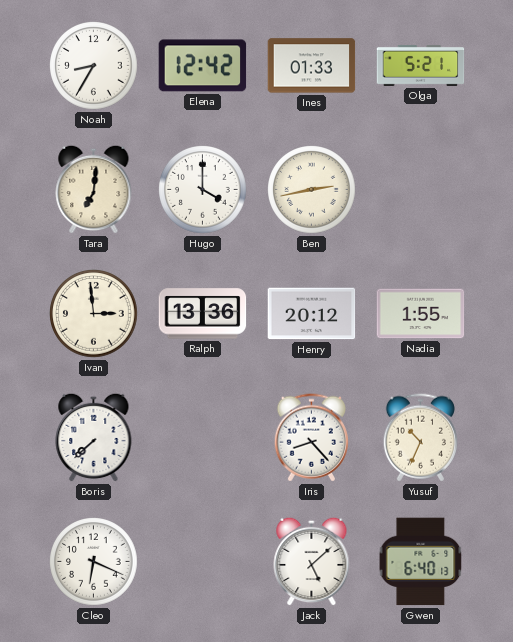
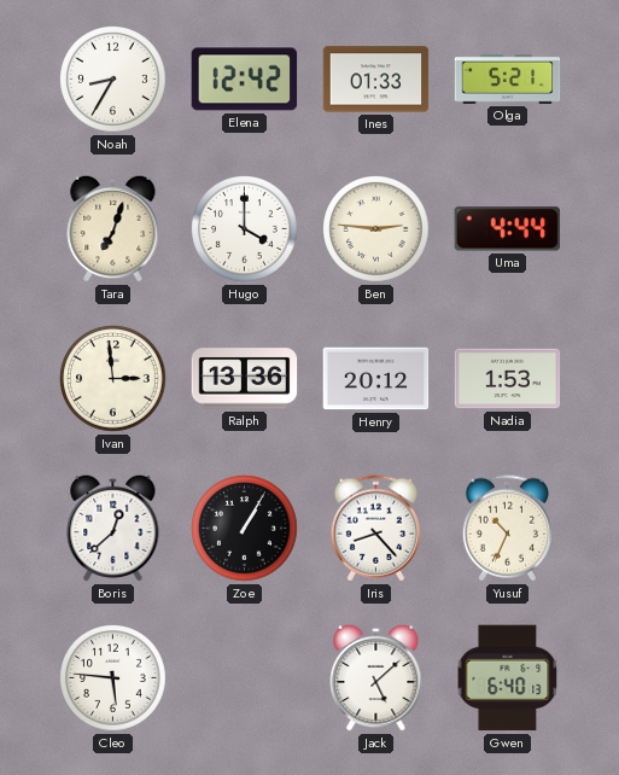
Tara: 7:01 -> 7:03
Ben: 2:43 -> 2:46
Uma: none -> 4:44
Nadia: 1:55 -> 1:53
Boris: 7:38 -> 12:38
Zoe: none -> 1:05
Cleo: 6:19 -> 5:46
